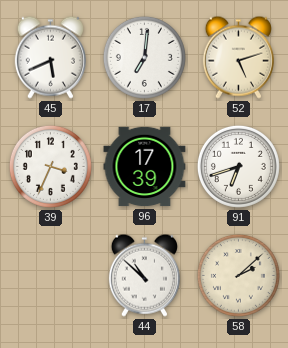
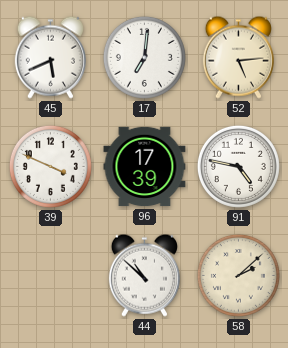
52: 5:12 -> 5:14
39: 3:34 -> 3:49
91: 6:42 -> 4:47
